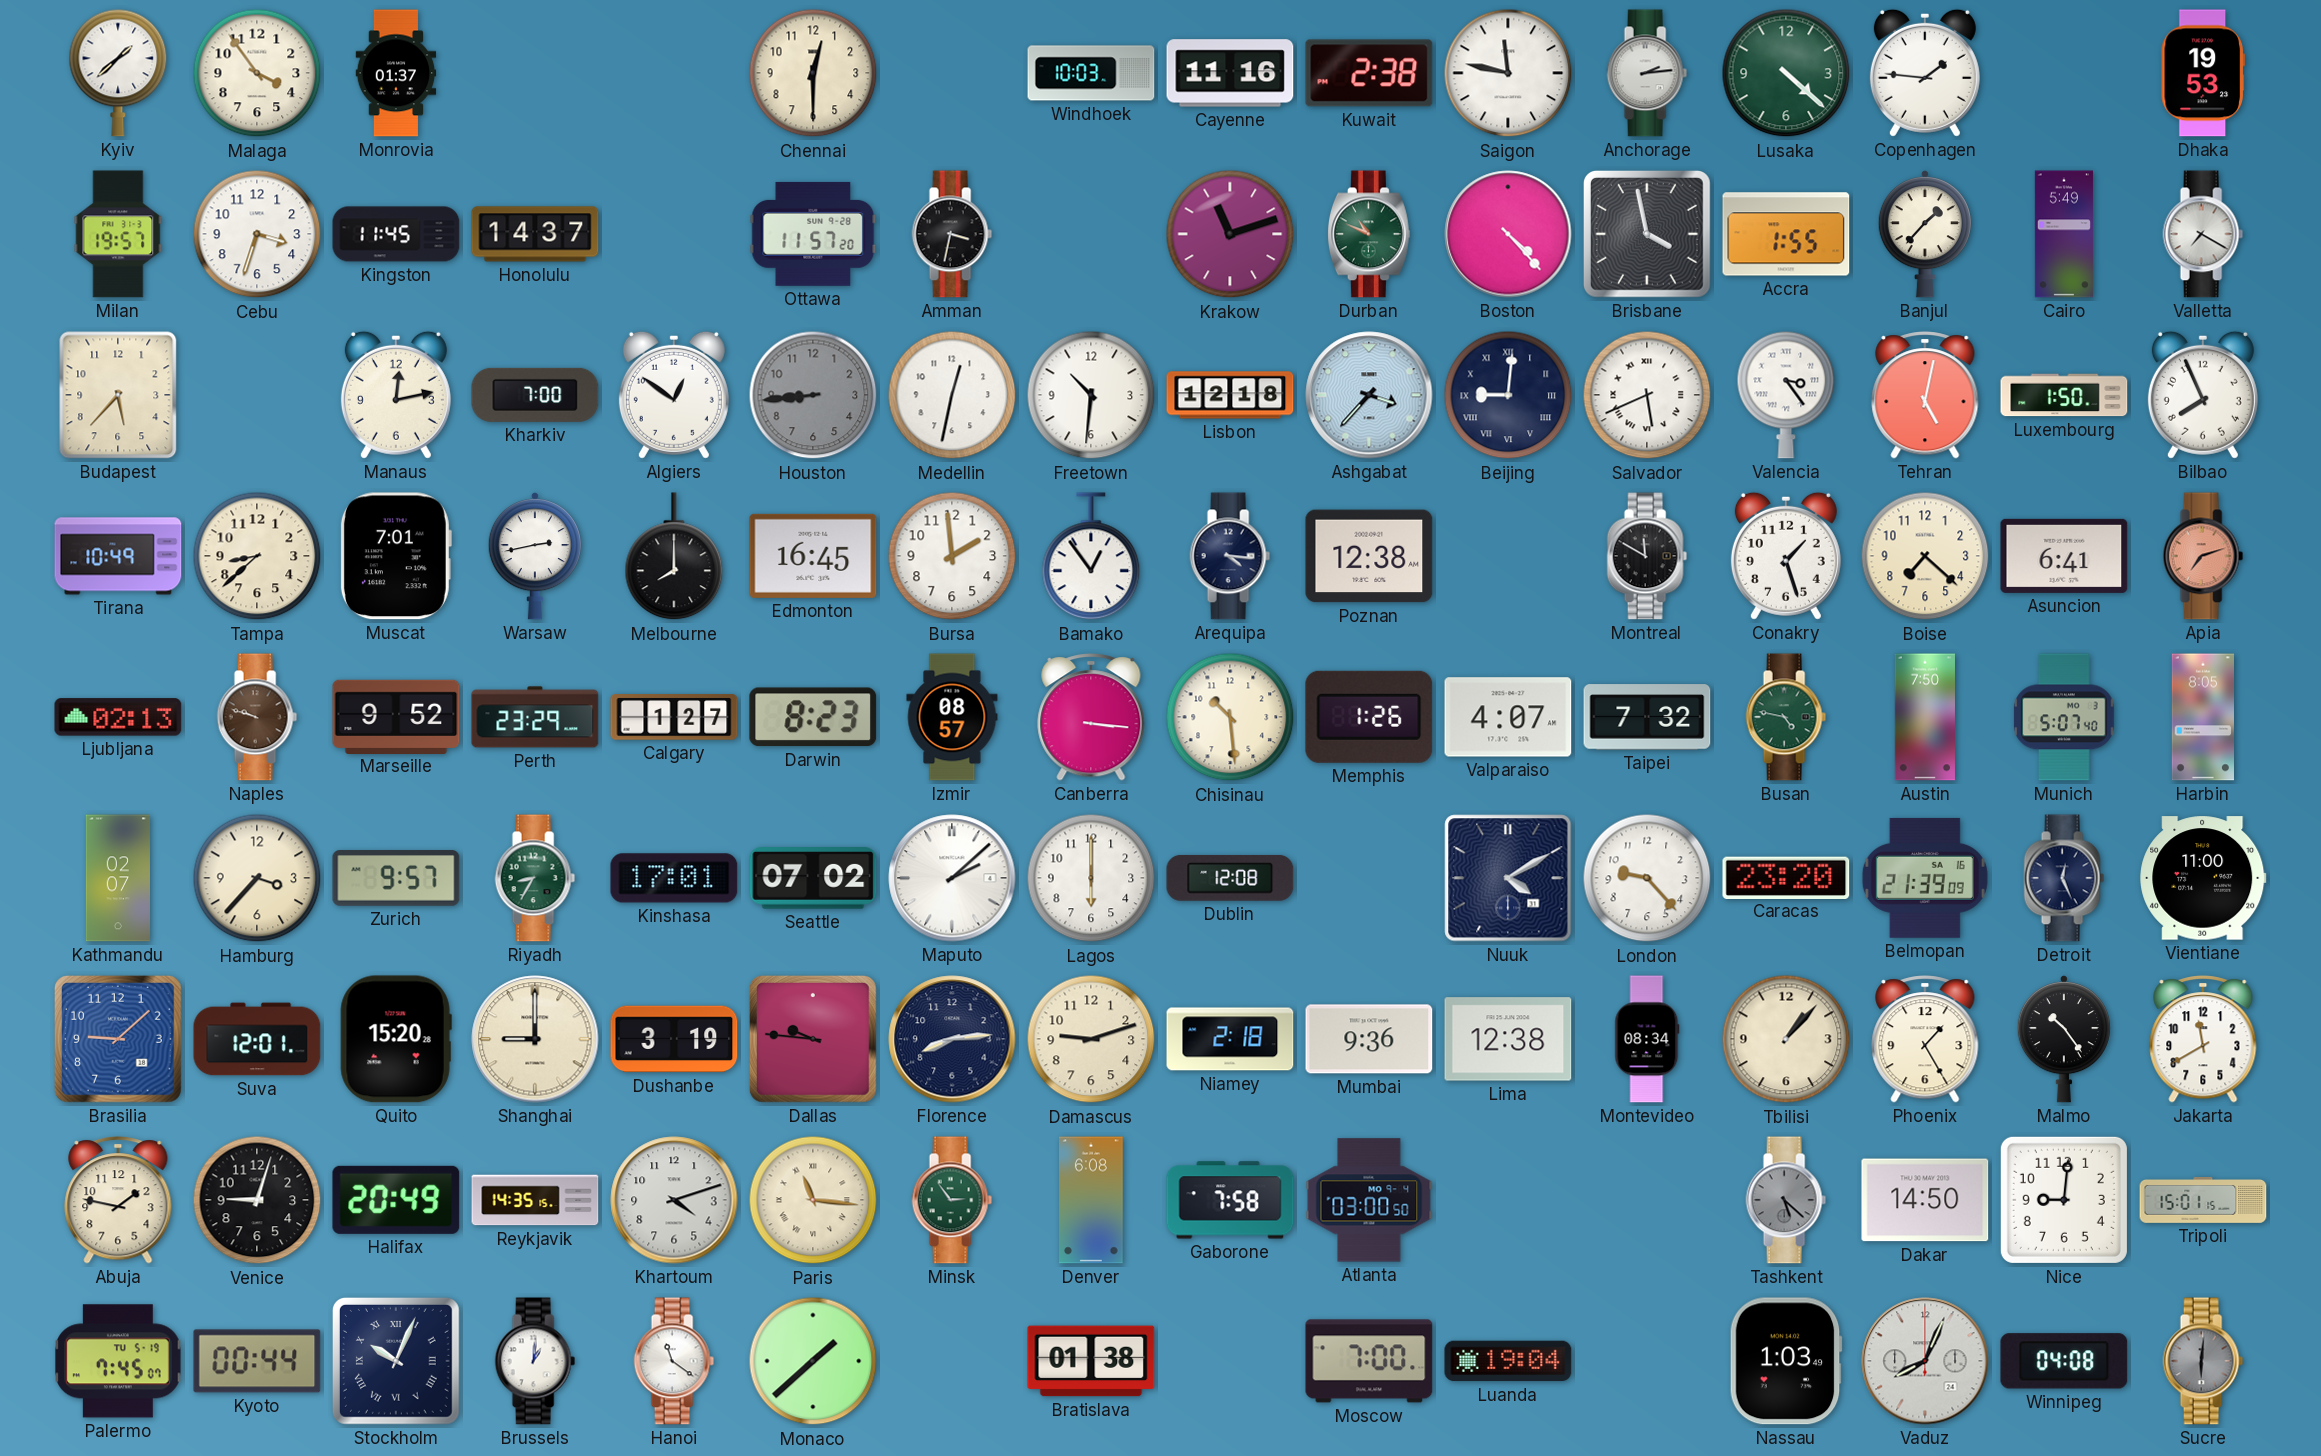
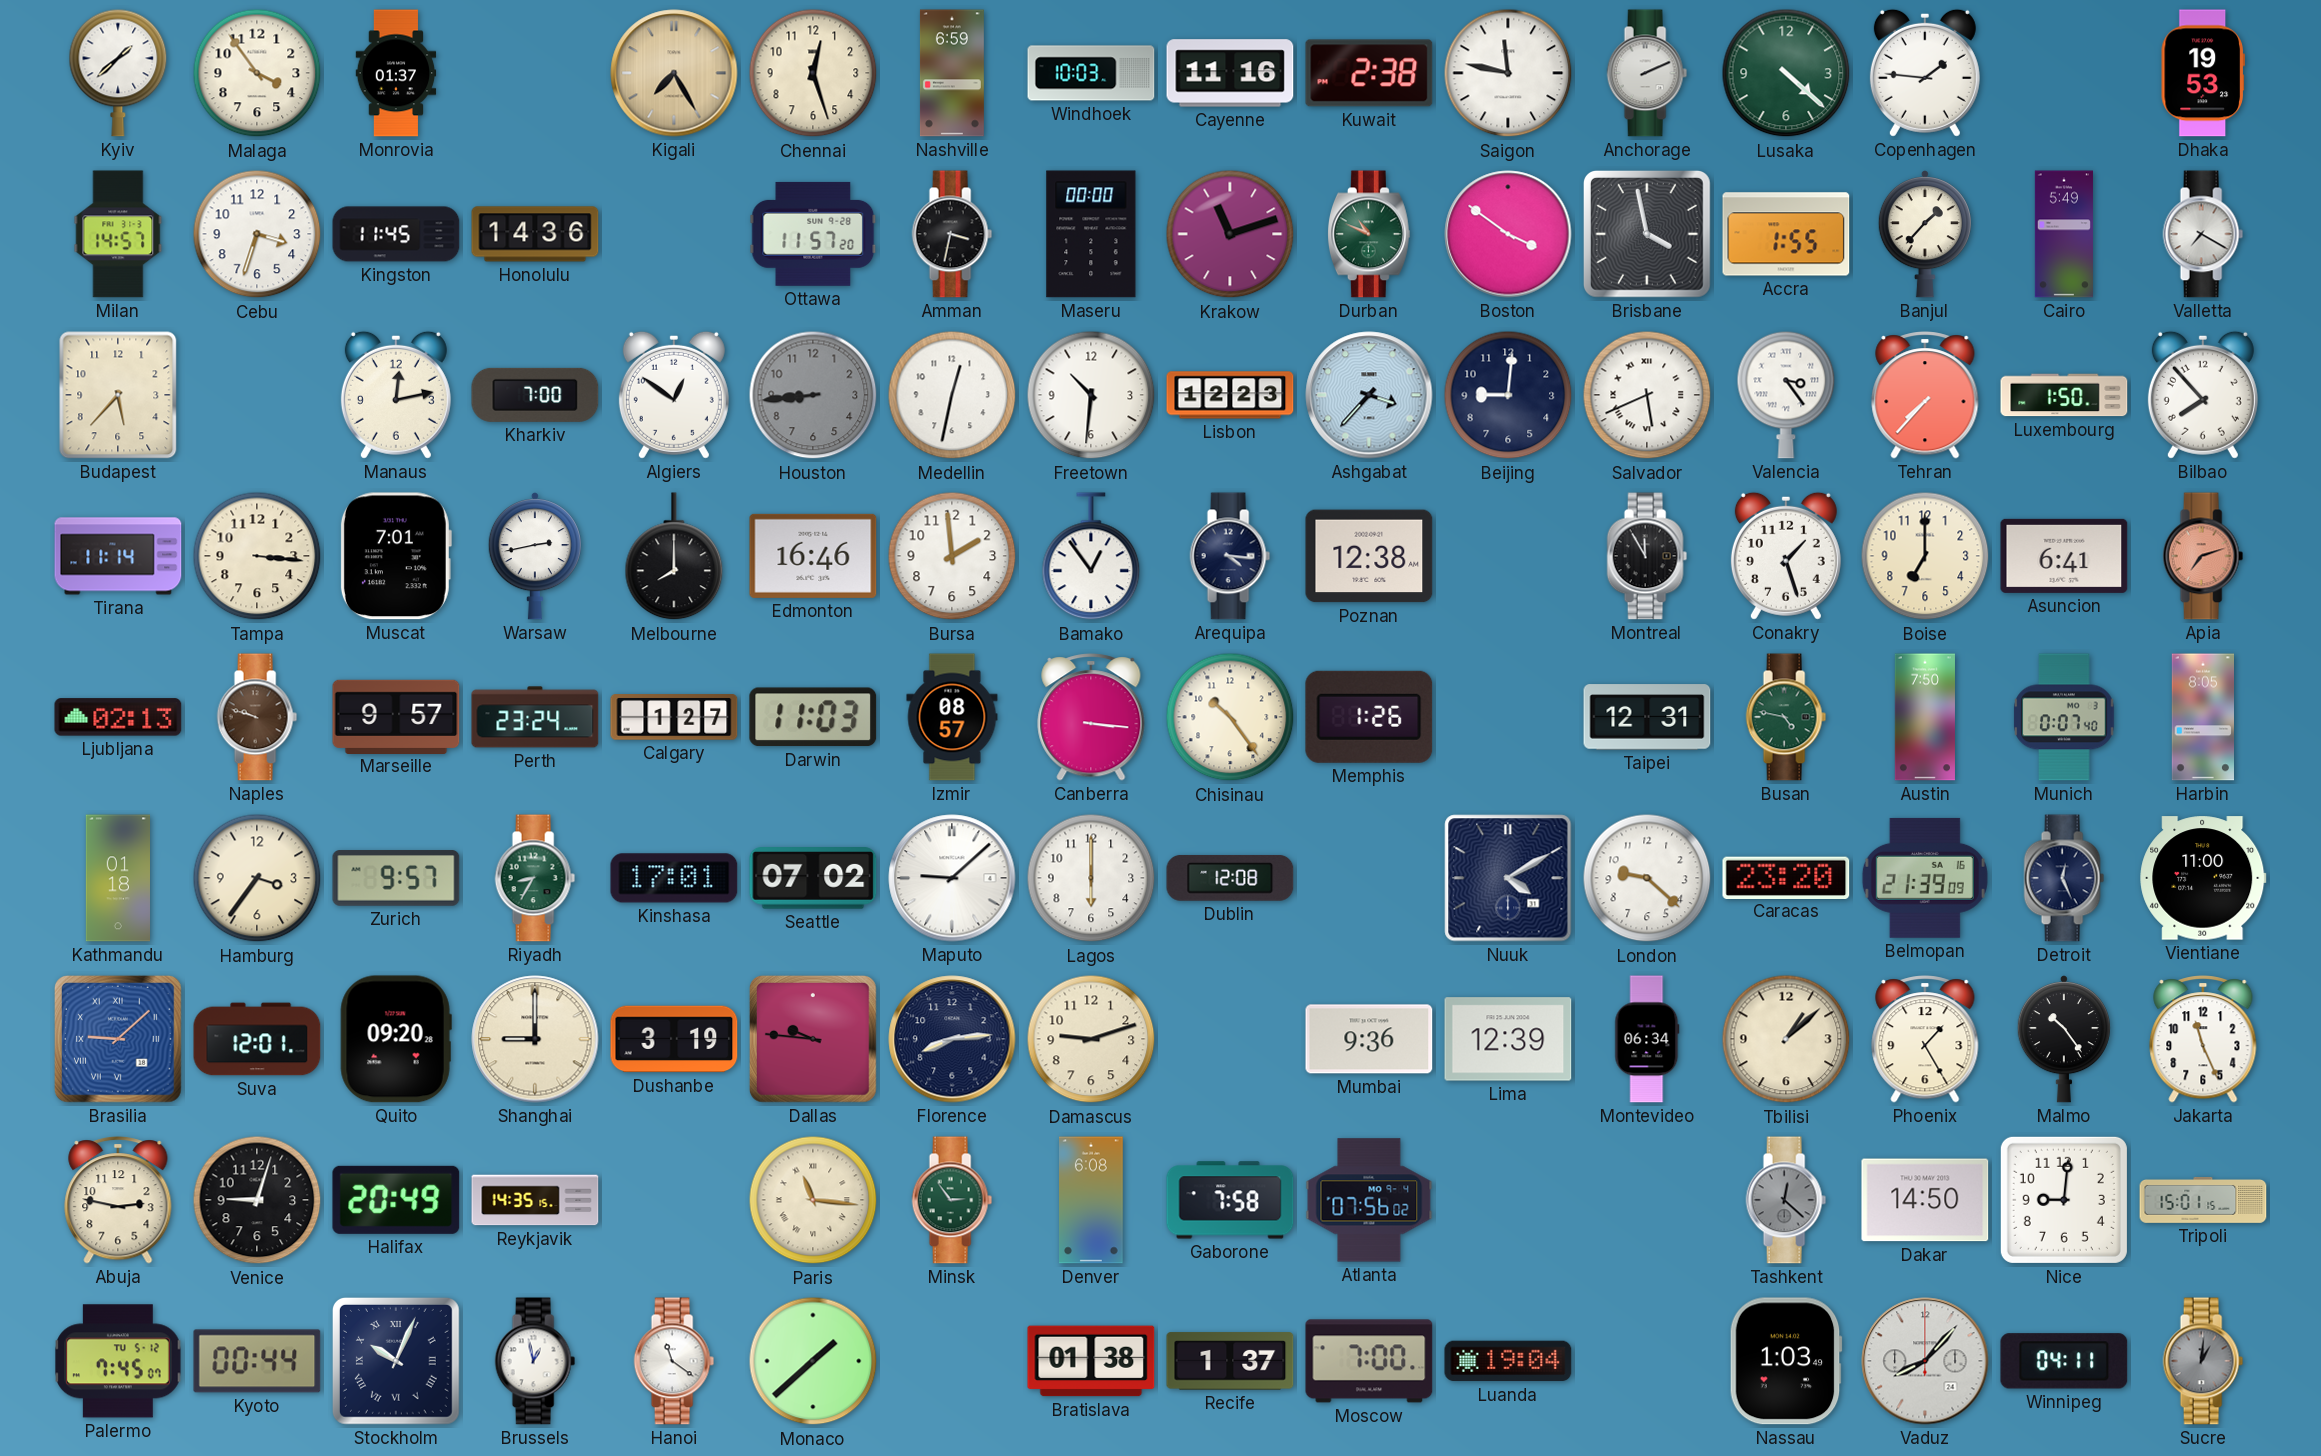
Kigali: none -> 7:25
Chennai: 12:30 -> 12:27
Nashville: none -> 6:59
Anchorage: 2:14 -> 2:11
Milan: 19:57 -> 14:57
Honolulu: 14:37 -> 14:36
Maseru: none -> 00:00
Boston: 4:23 -> 3:51
Lisbon: 12:18 -> 12:23
Beijing numerals: Roman -> Arabic
Tehran: 5:02 -> 7:37
Bilbao: 7:56 -> 7:53
Tirana: 10:49 -> 11:14
Tampa: 8:38 -> 3:16
Edmonton: 16:45 -> 16:46
Montreal: 11:50 -> 11:55
Boise: 7:22 -> 7:00
Marseille: 9:52 -> 9:57
Perth: 23:29 -> 23:24
Darwin: 8:23 -> 11:03
Chisinau: 10:29 -> 10:24
Valparaiso: 4:07 -> none
Taipei: 7:32 -> 12:31
Munich: 5:07 -> 0:07
Kathmandu: 02:07 -> 01:18
Hamburg: 3:37 -> 3:36
Maputo: 2:08 -> 9:08
London: 9:23 -> 9:22
Brasilia numerals: Arabic -> Roman
Quito: 15:20 -> 09:20
Niamey: 2:18 -> none
Lima: 12:38 -> 12:39
Montevideo: 08:34 -> 06:34
Tbilisi: 1:07 -> 1:08
Jakarta: 11:40 -> 11:26
Abuja: 1:47 -> 2:47
Khartoum: 4:12 -> none
Atlanta: 03:00 -> 07:56
Tashkent: 5:22 -> 12:22
Palermo date: TU 5-19 -> TU 5-12
Brussels: 1:01 -> 12:58
Recife: none -> 1:37
Vaduz: 8:04 -> 8:07
Winnipeg: 04:08 -> 04:11
Sucre: 6:01 -> 1:01
